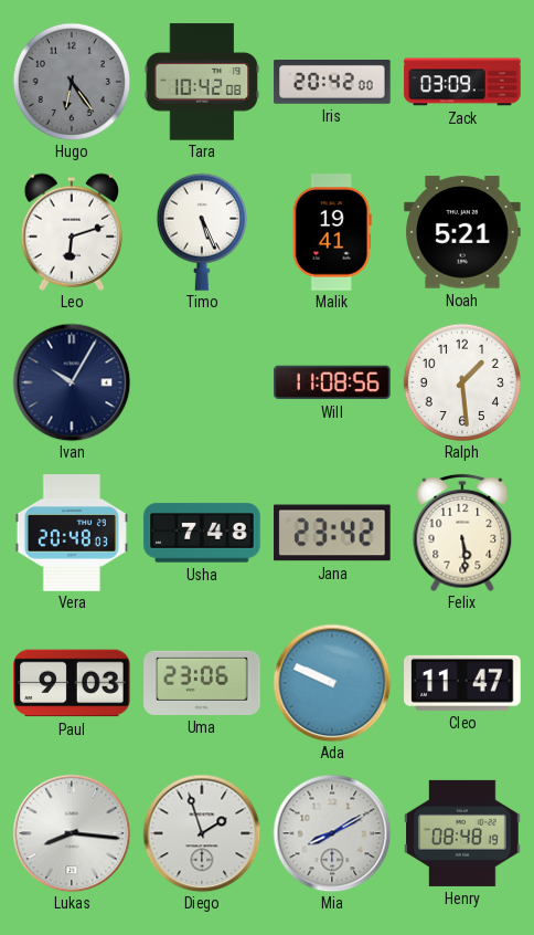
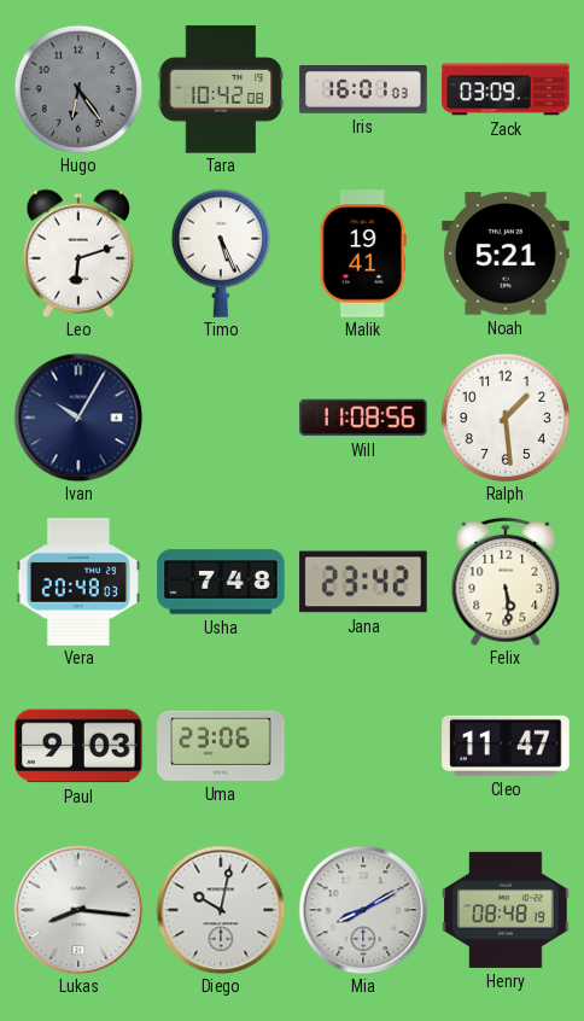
Iris: 20:42 -> 16:01
Ada: 9:49 -> none
Diego: 1:57 -> 10:02
